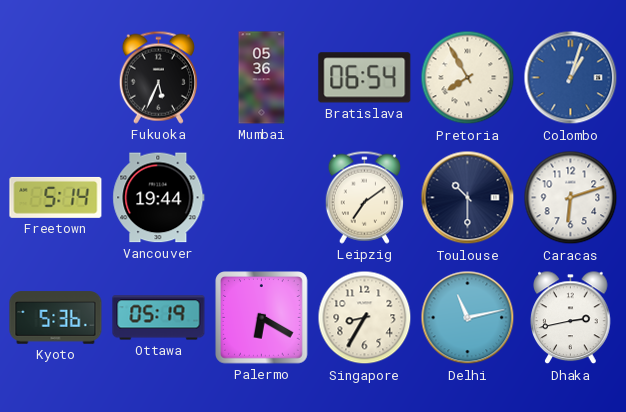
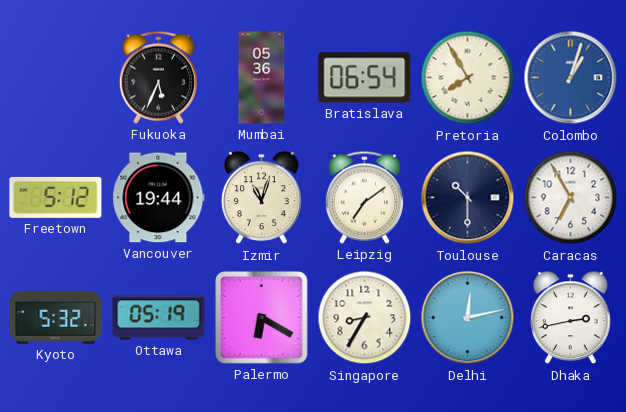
Freetown: 5:14 -> 5:12
Izmir: none -> 11:03
Caracas: 6:12 -> 6:55
Kyoto: 5:36 -> 5:32
Delhi: 11:13 -> 12:13
